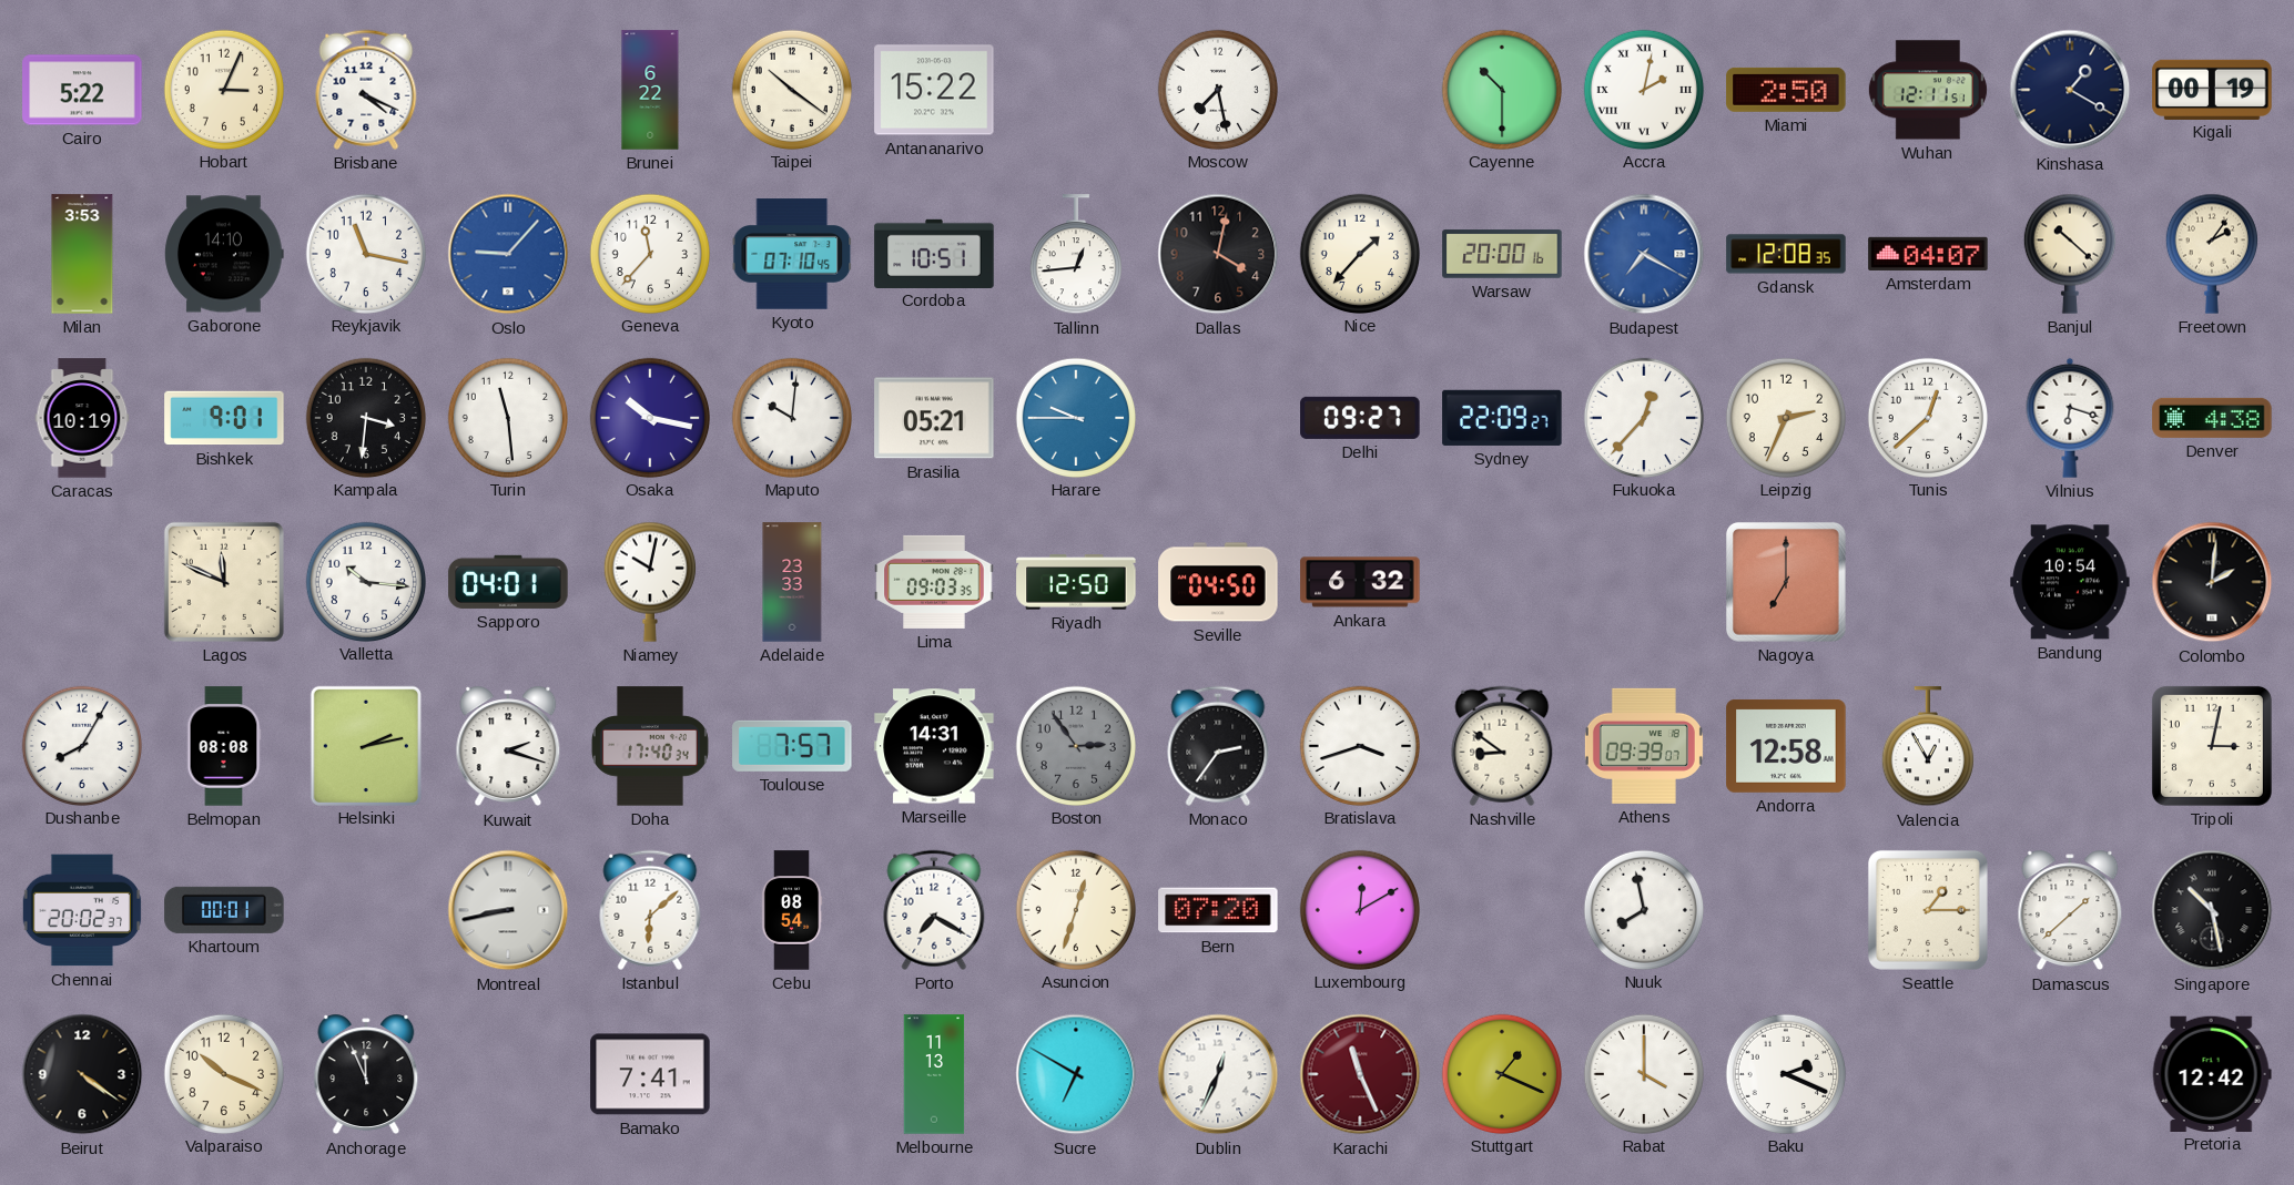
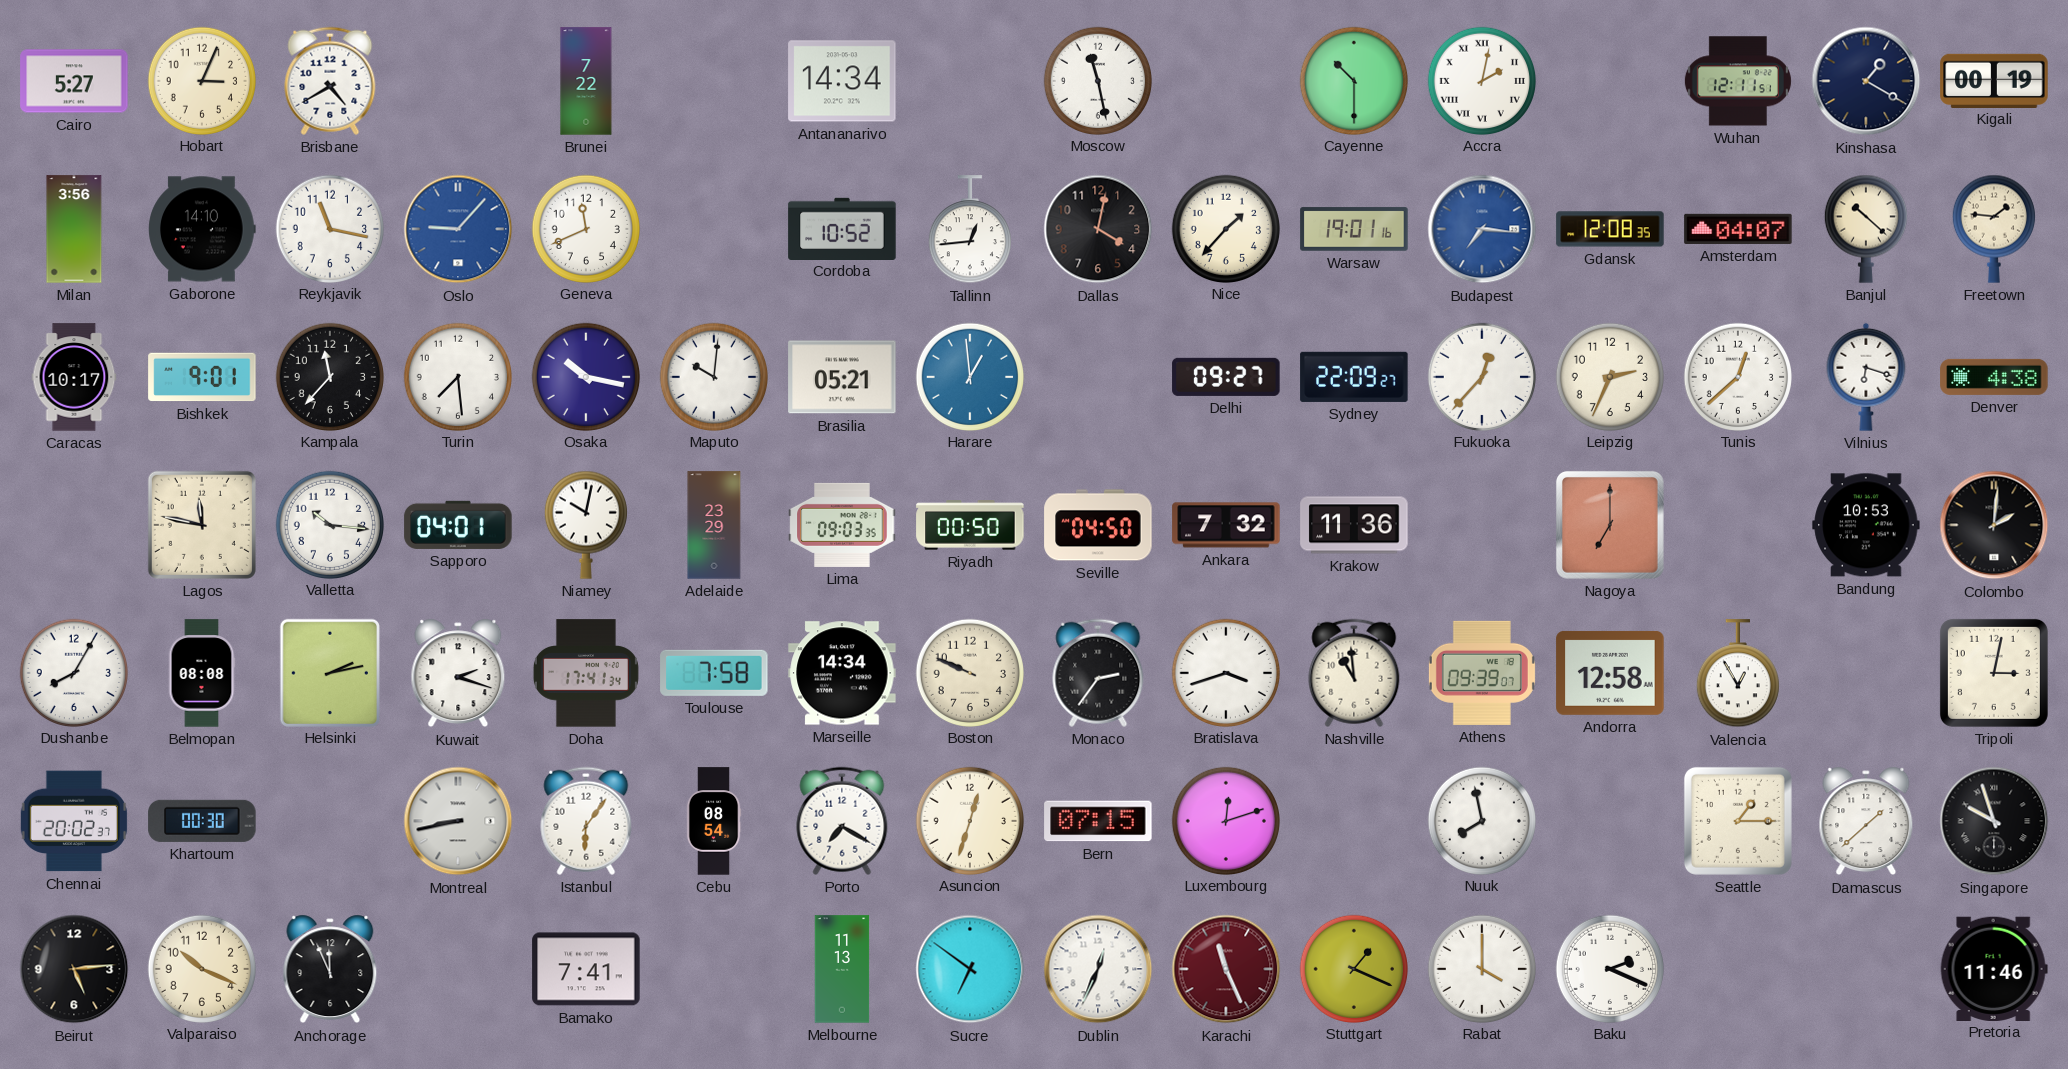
Cairo: 5:22 -> 5:27
Brisbane: 4:19 -> 4:40
Brunei: 6:22 -> 7:22
Taipei: 10:21 -> none
Antananarivo: 15:22 -> 14:34
Moscow: 7:28 -> 11:28
Miami: 2:50 -> none
Milan: 3:53 -> 3:56
Geneva: 11:37 -> 11:41
Kyoto: 07:10 -> none
Cordoba: 10:51 -> 10:52
Warsaw: 20:00 -> 19:01
Budapest: 7:20 -> 7:16
Freetown: 2:06 -> 1:46
Caracas: 10:19 -> 10:17
Kampala: 3:31 -> 11:37
Turin: 11:29 -> 7:29
Harare: 9:45 -> 12:59
Lagos: 11:49 -> 11:47
Adelaide: 23:33 -> 23:29
Riyadh: 12:50 -> 00:50
Ankara: 6:32 -> 7:32
Krakow: none -> 11:36
Bandung: 10:54 -> 10:53
Doha: 17:40 -> 17:41
Toulouse: 7:57 -> 7:58
Marseille: 14:31 -> 14:34
Boston: 2:54 -> 9:49
Boston dial: grey -> cream
Nashville: 8:51 -> 10:59
Khartoum: 00:01 -> 00:30
Istanbul: 6:08 -> 6:06
Bern: 07:20 -> 07:15
Luxembourg: 12:10 -> 12:12
Singapore: 10:28 -> 9:57
Beirut: 4:21 -> 5:14
Sucre: 6:50 -> 6:51
Pretoria: 12:42 -> 11:46
